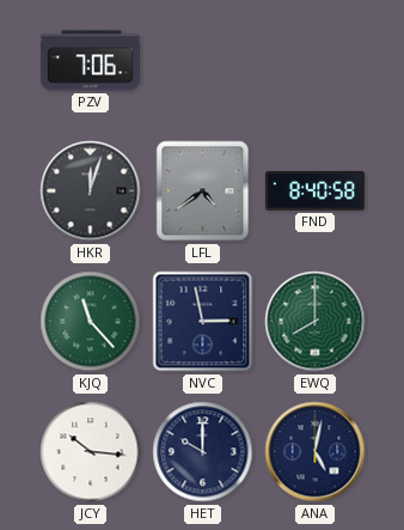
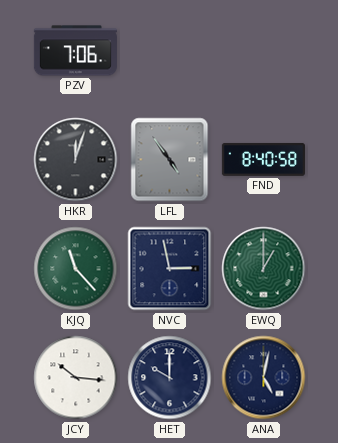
LFL: 4:39 -> 4:54
EWQ: 8:00 -> 1:00
